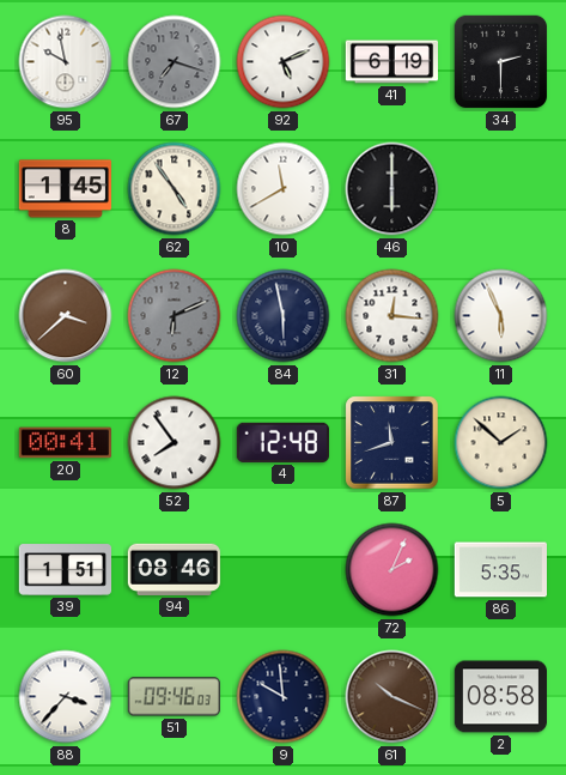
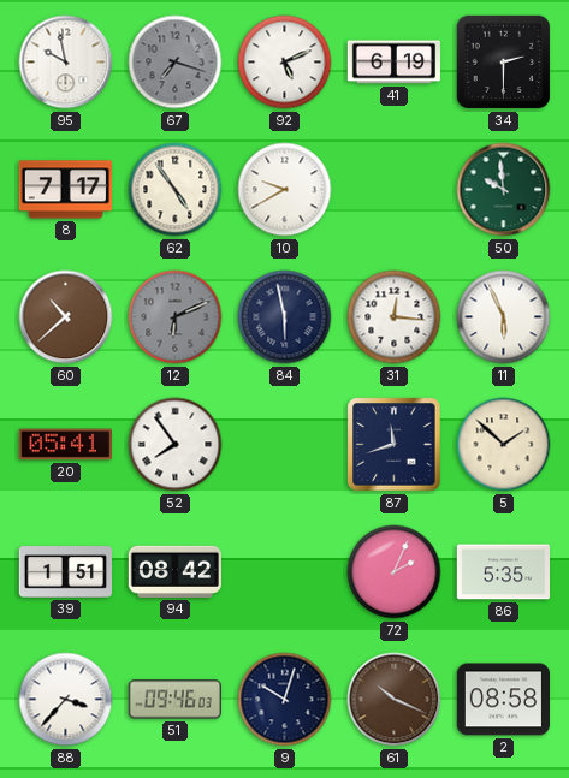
8: 1:45 -> 7:17
10: 11:40 -> 9:40
46: 6:00 -> none
50: none -> 9:59
60: 3:38 -> 10:38
20: 00:41 -> 05:41
4: 12:48 -> none
94: 08:46 -> 08:42
9: 9:59 -> 10:03
